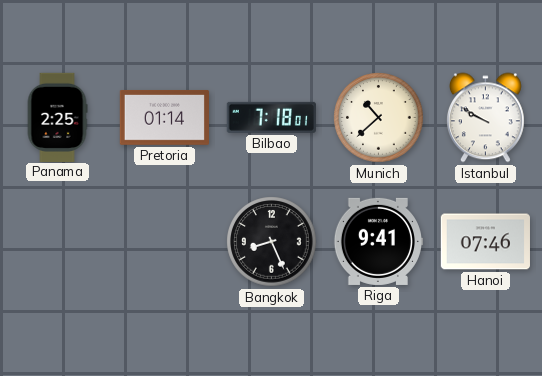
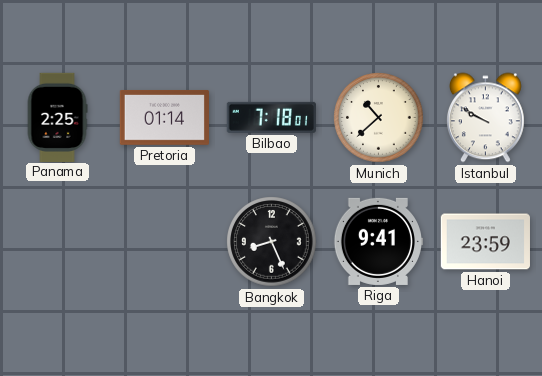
Hanoi: 07:46 -> 23:59
